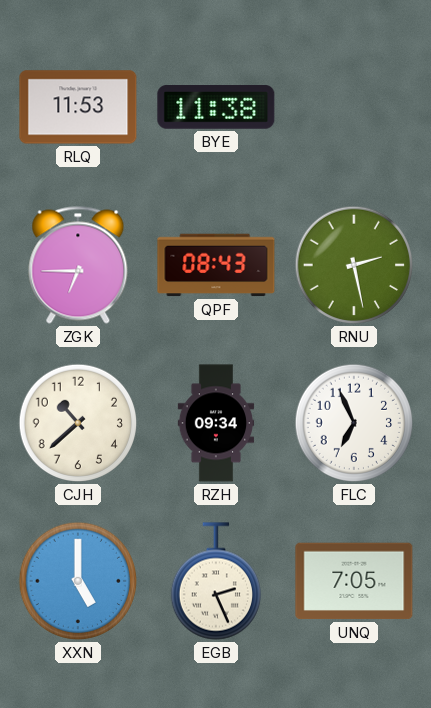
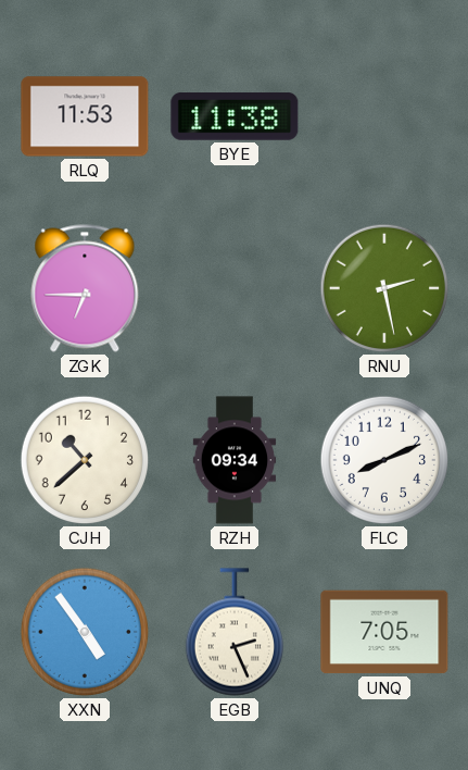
QPF: 08:43 -> none
FLC: 6:56 -> 8:11
XXN: 5:00 -> 4:54
